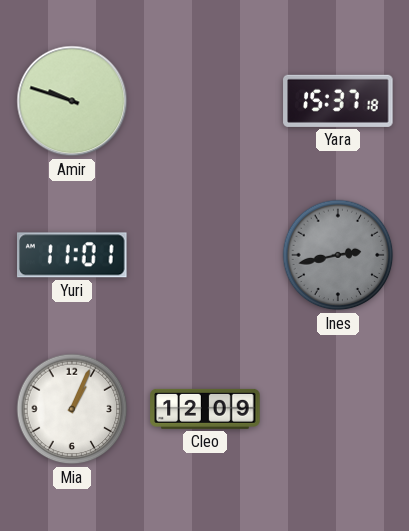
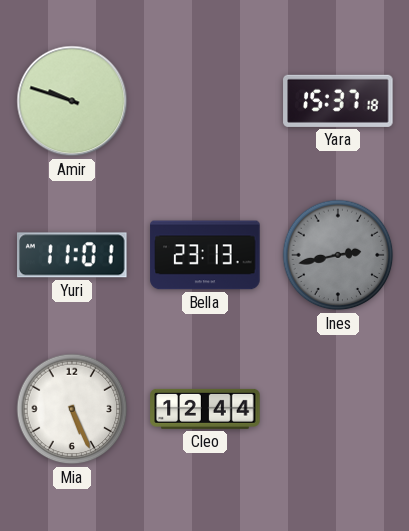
Bella: none -> 23:13
Mia: 1:04 -> 5:26
Cleo: 12:09 -> 12:44
